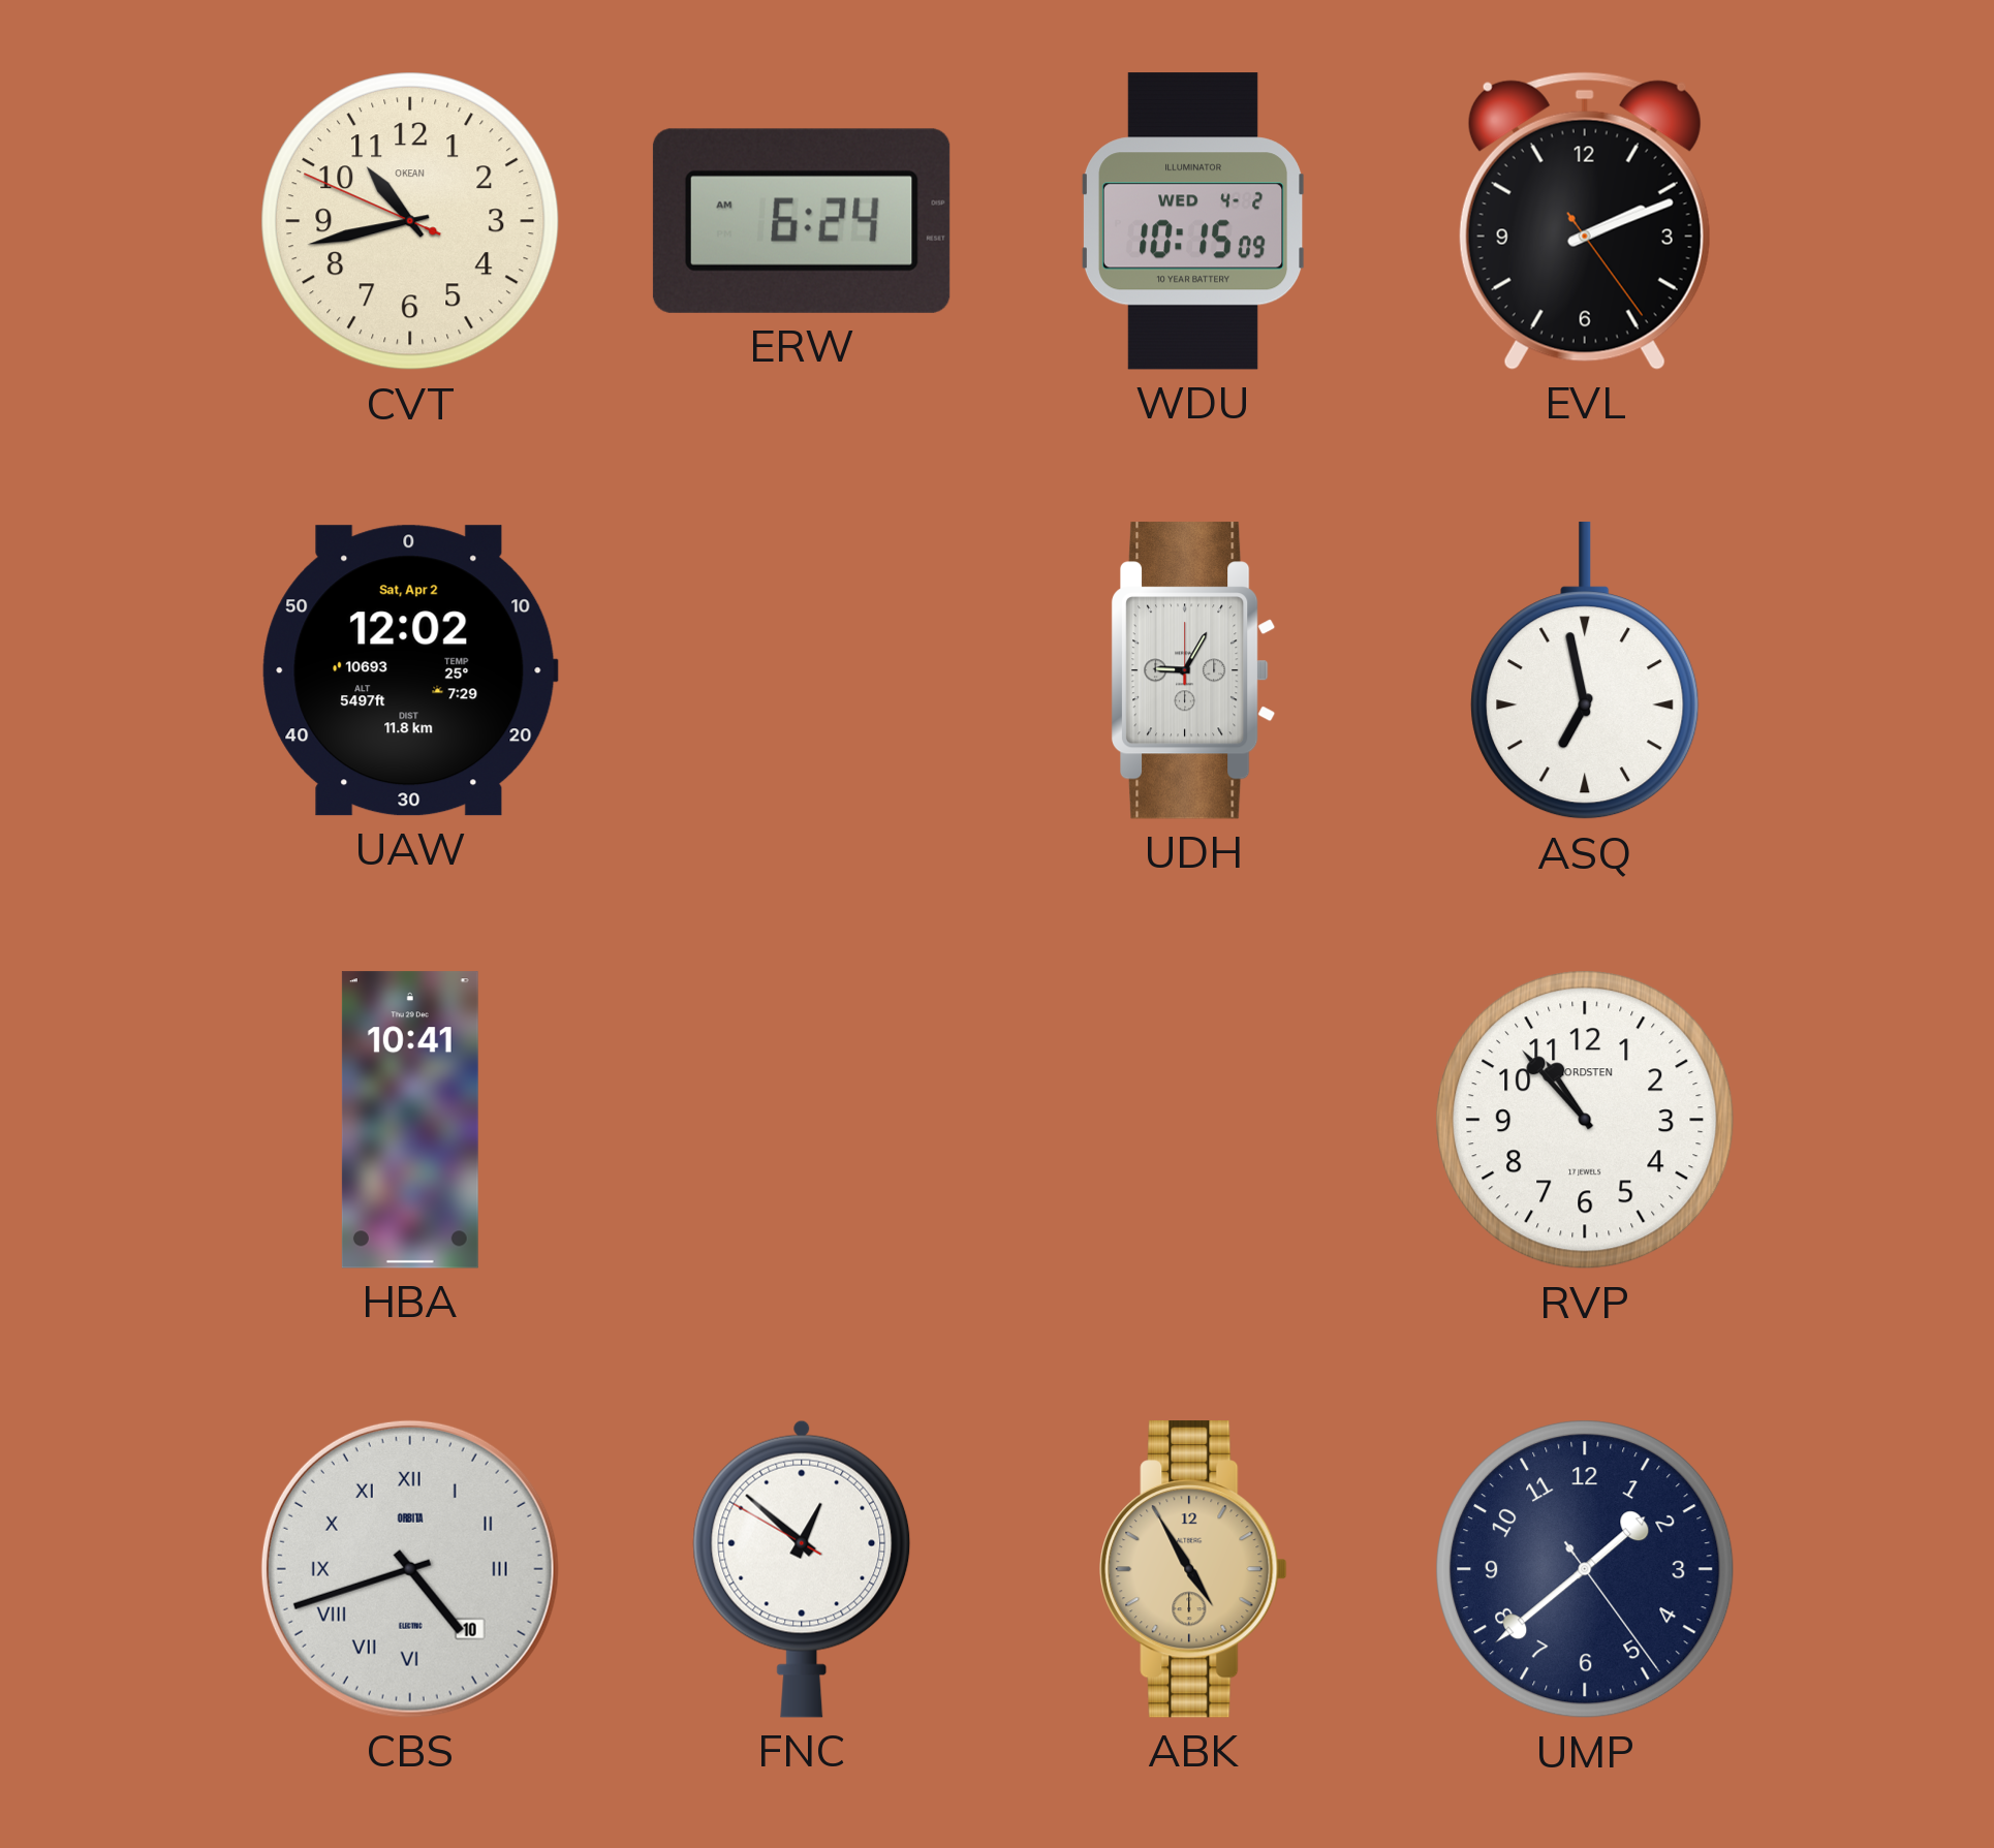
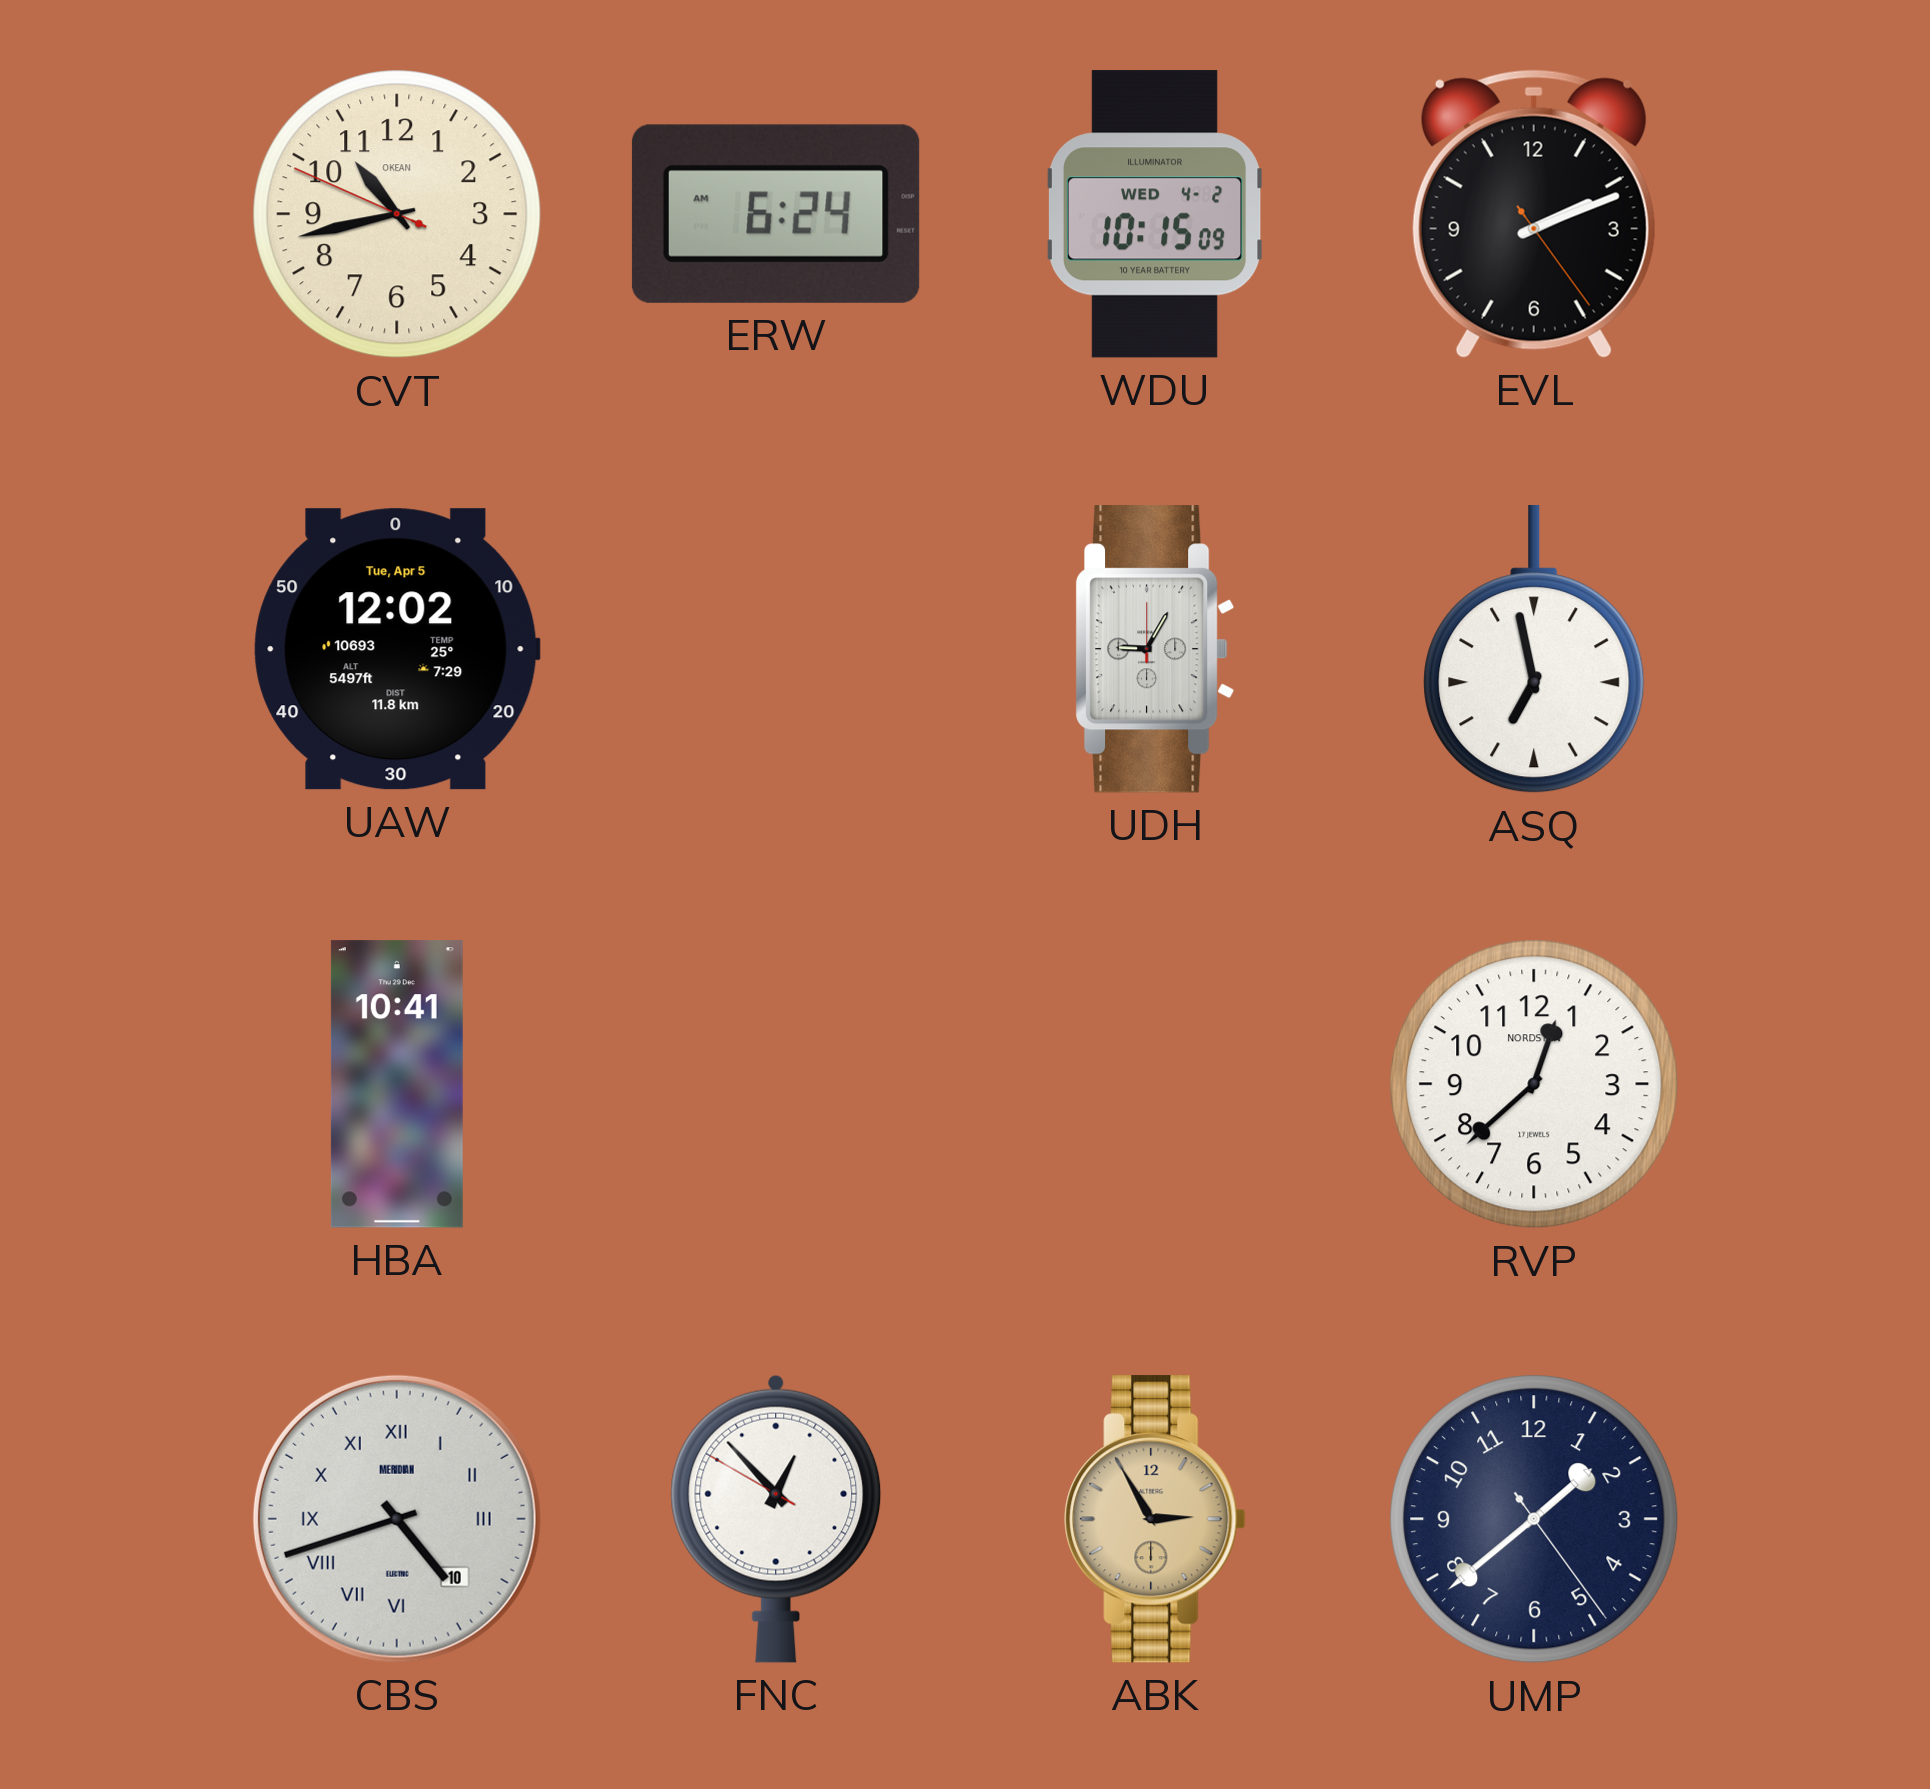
UAW date: Sat, Apr 2 -> Tue, Apr 5
RVP: 10:53 -> 12:38
CBS brand: ORBITA -> MERIDIAN
FNC: 12:51 -> 12:52
ABK: 4:55 -> 2:55
